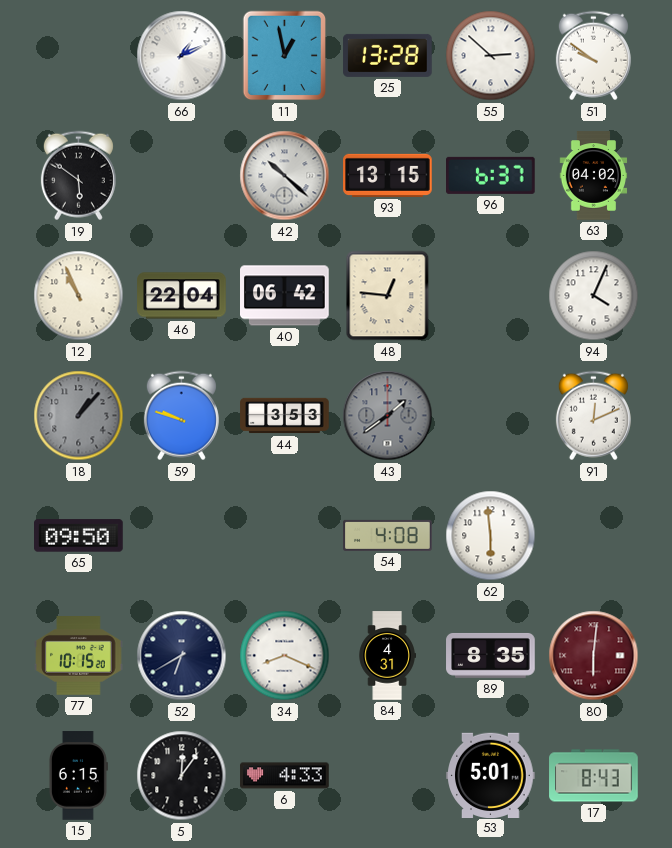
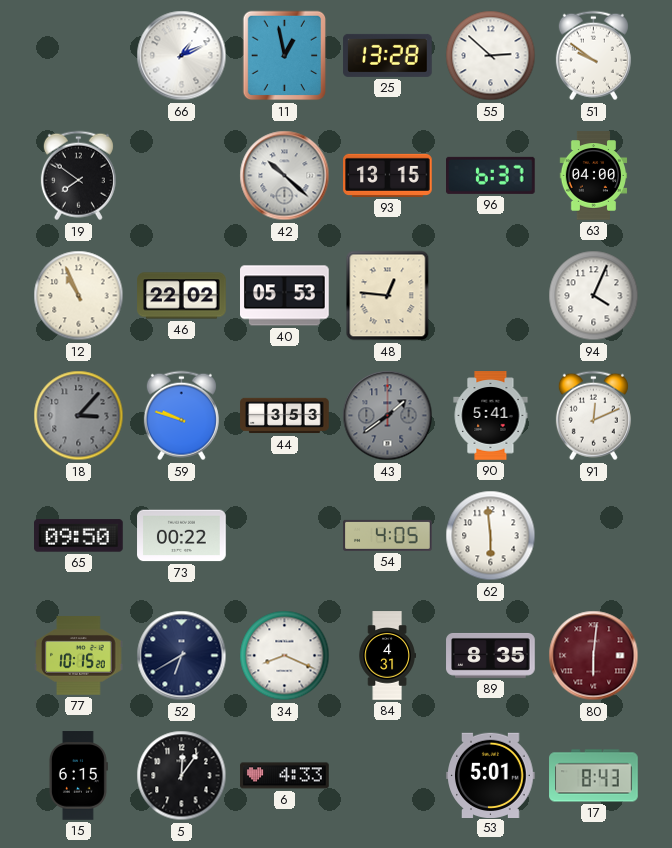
19: 5:51 -> 7:51
63: 04:02 -> 04:00
46: 22:04 -> 22:02
40: 06:42 -> 05:53
18: 1:07 -> 3:07
90: none -> 5:41
73: none -> 00:22
54: 4:08 -> 4:05
